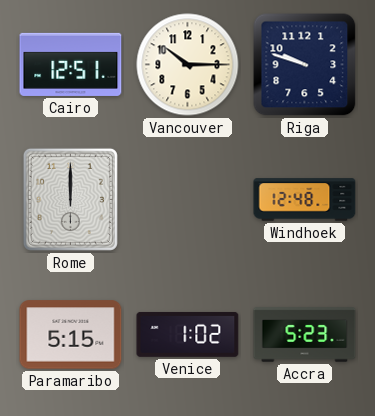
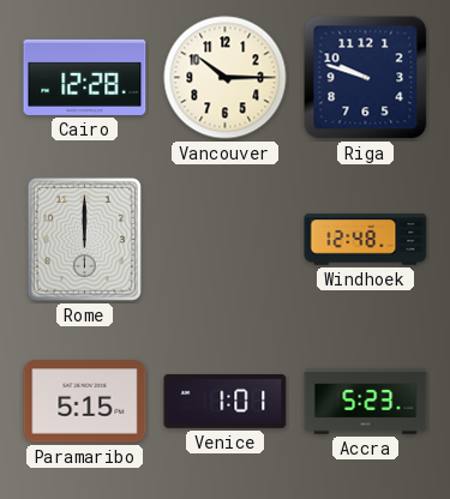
Cairo: 12:51 -> 12:28
Venice: 1:02 -> 1:01
